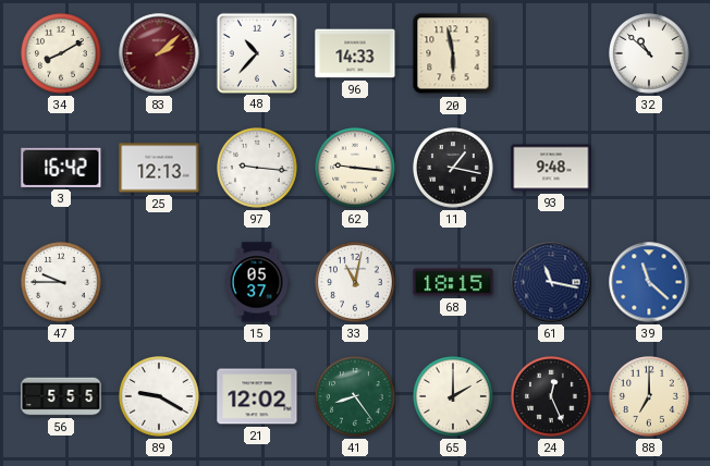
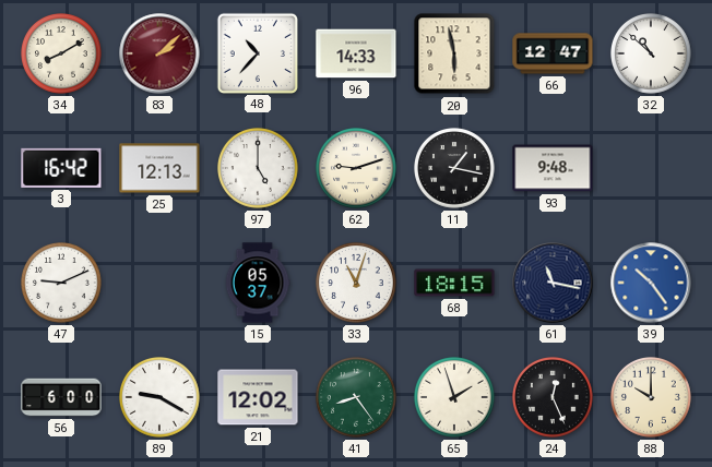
66: none -> 12:47
97: 9:16 -> 5:00
62: 9:16 -> 9:12
47: 9:45 -> 9:11
33: 11:02 -> 11:03
39: 11:22 -> 10:24
56: 5:55 -> 6:00
65: 2:00 -> 1:57
88: 7:00 -> 10:00
